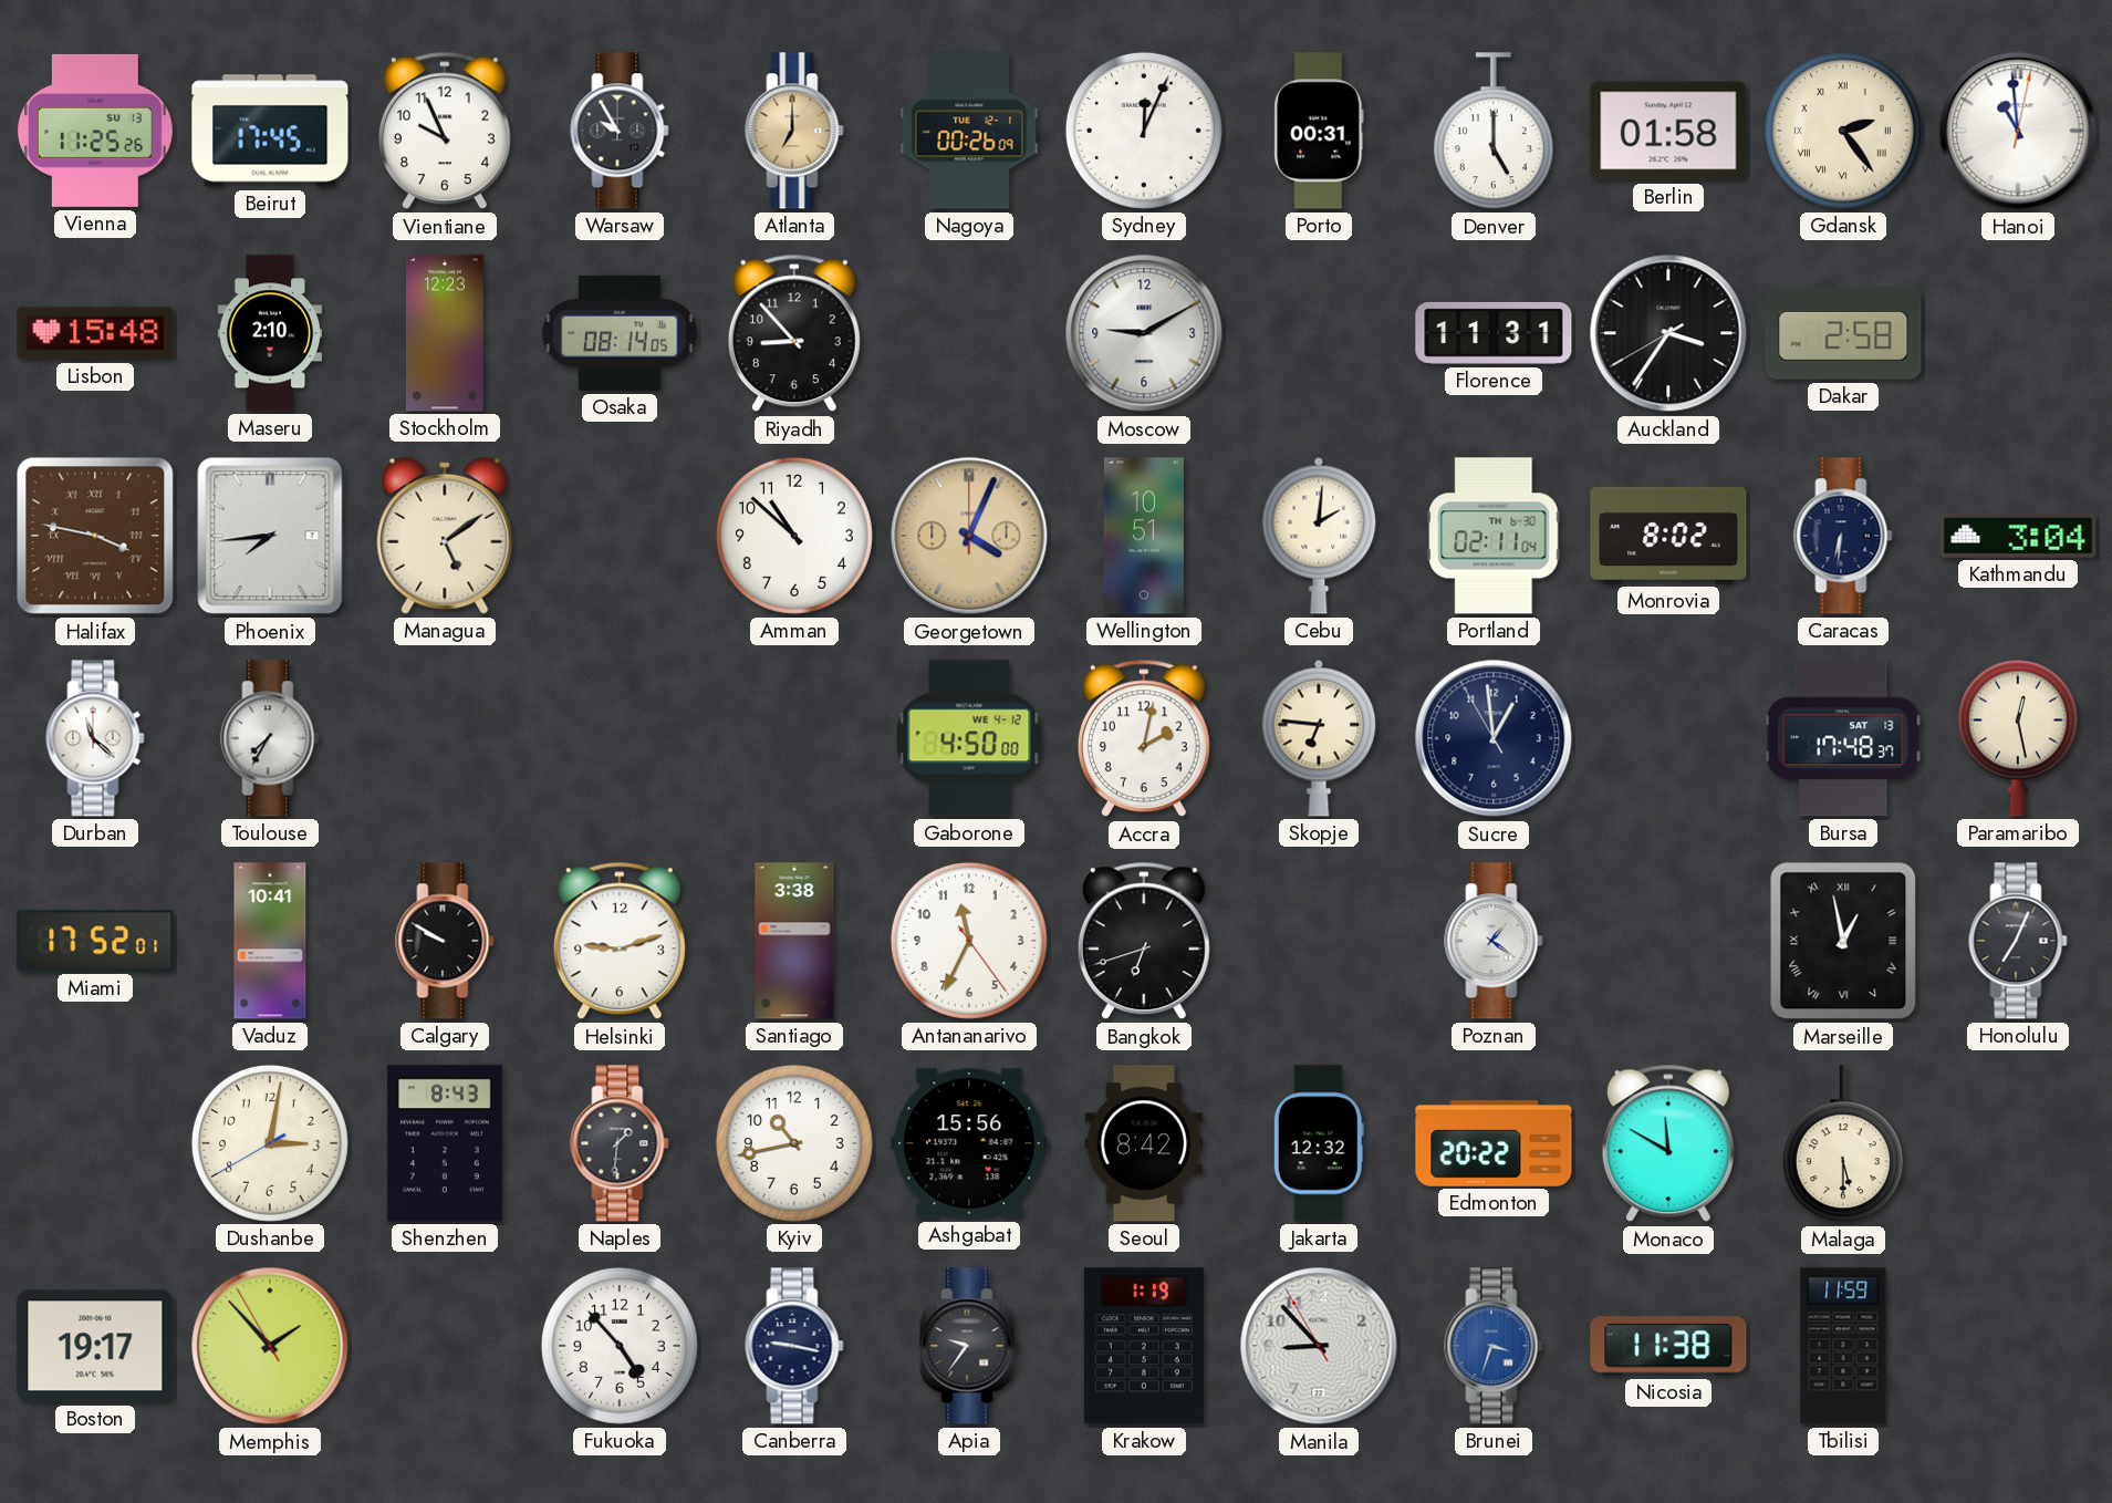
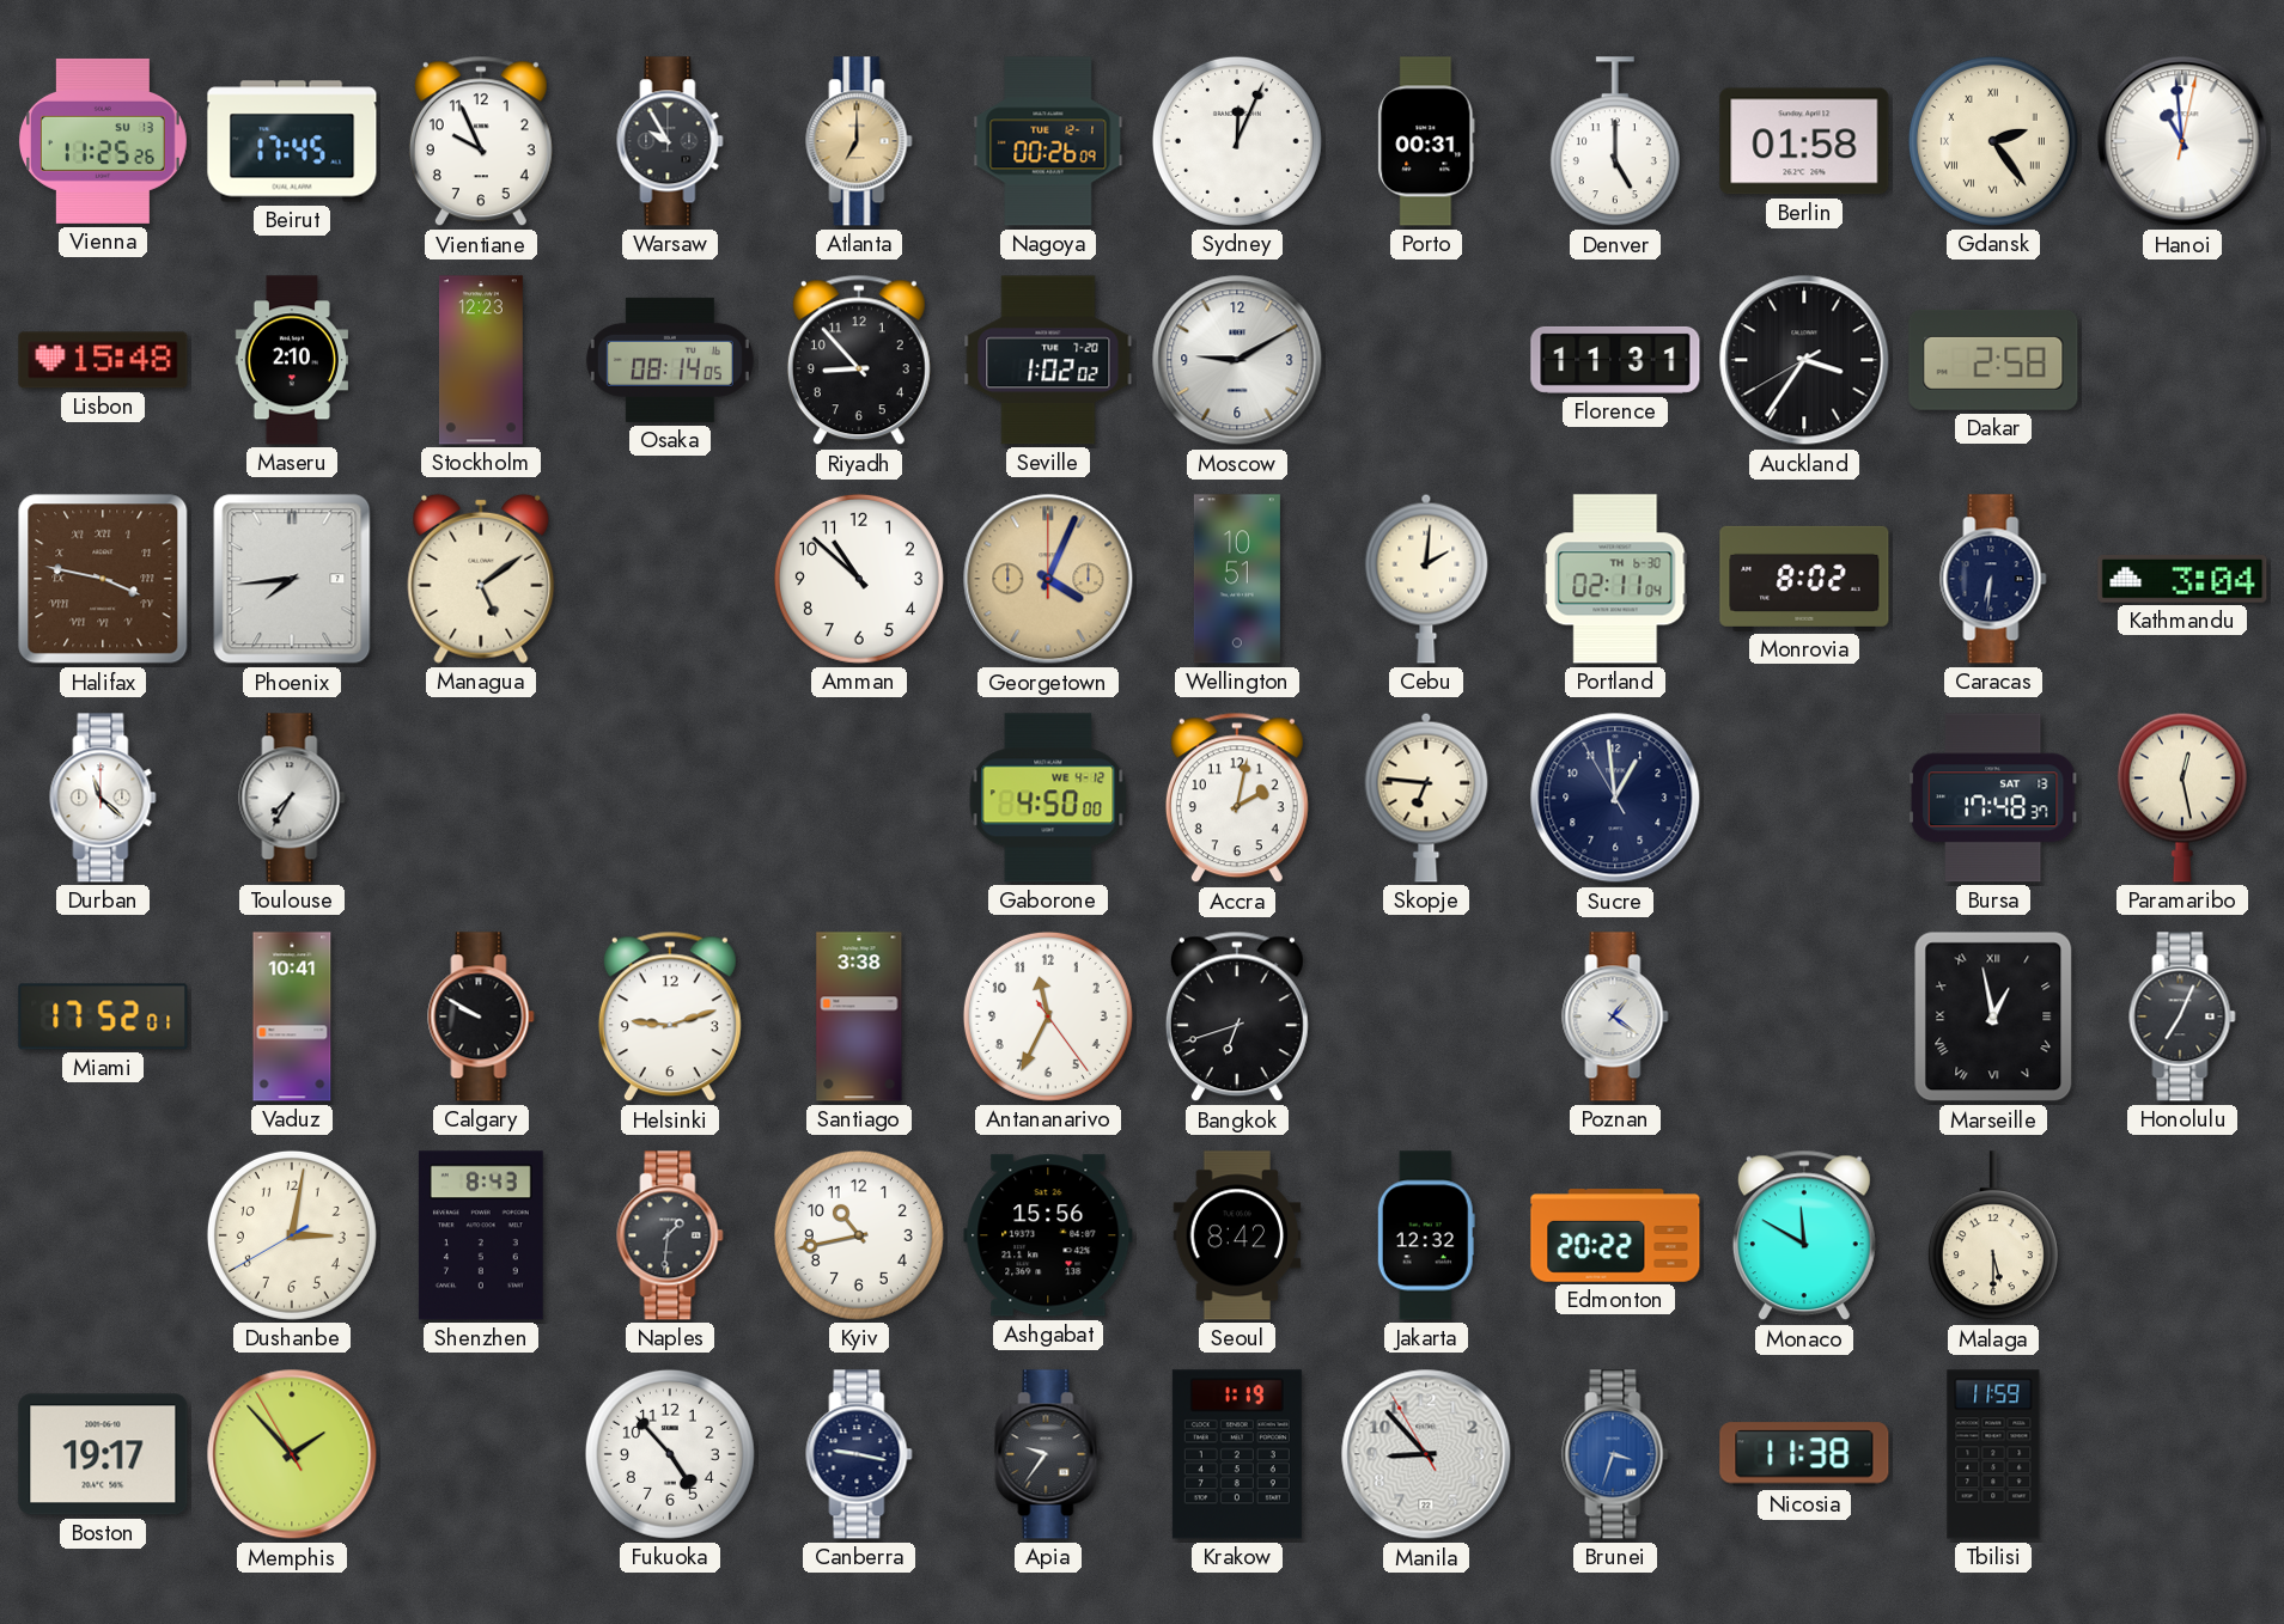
Seville: none -> 1:02
